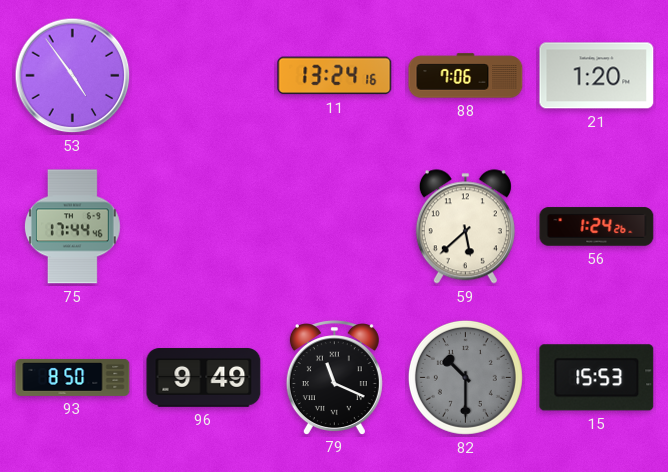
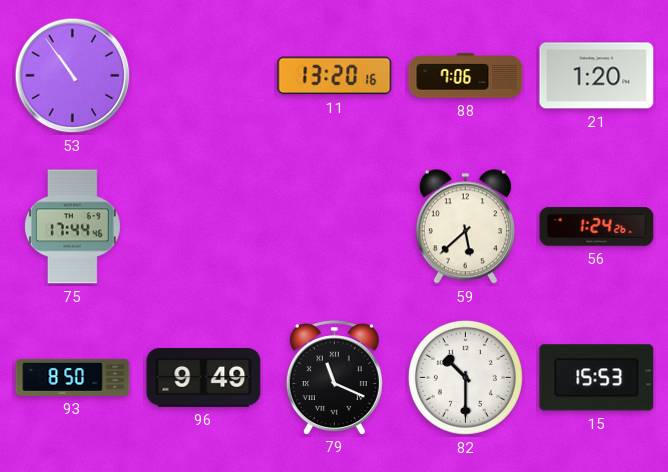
53: 4:54 -> 10:54
11: 13:24 -> 13:20
82 dial: grey -> white
